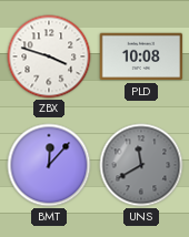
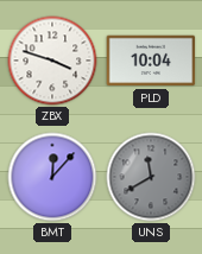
PLD: 10:08 -> 10:04
